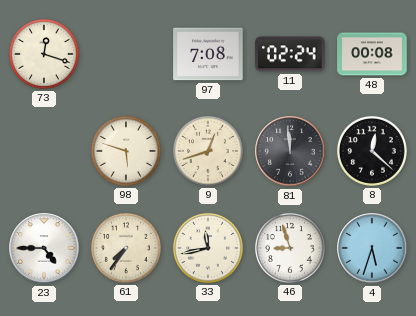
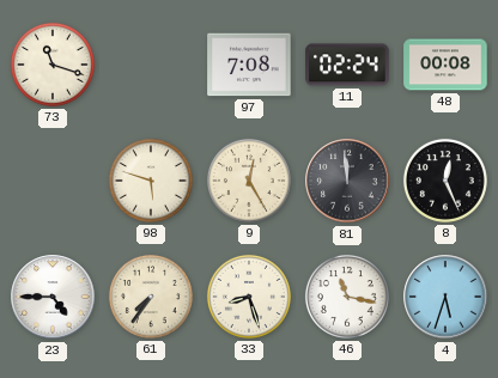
73: 12:18 -> 11:18
9: 12:42 -> 12:25
8: 12:22 -> 12:26
33: 11:43 -> 8:27
46: 8:57 -> 11:17
